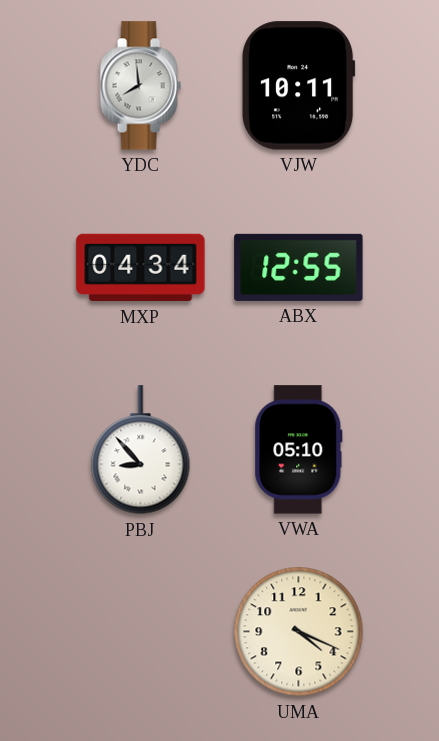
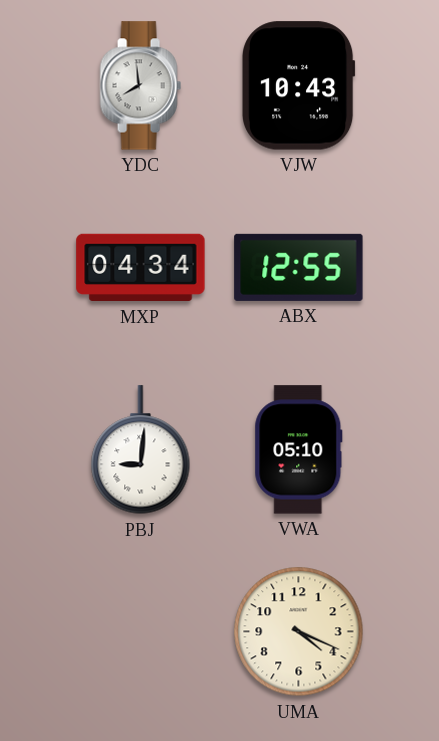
VJW: 10:11 -> 10:43
PBJ: 8:53 -> 9:01
